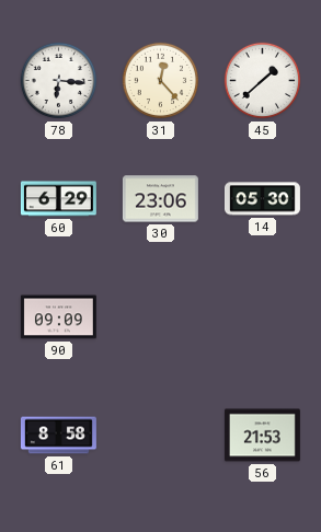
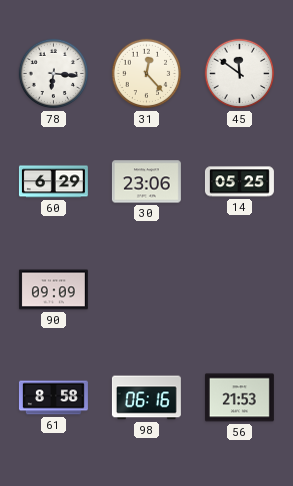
45: 1:38 -> 11:51
14: 05:30 -> 05:25
98: none -> 06:16
